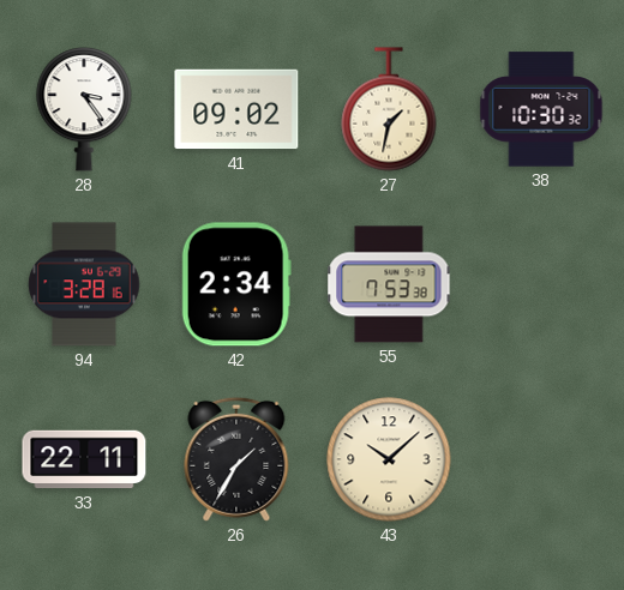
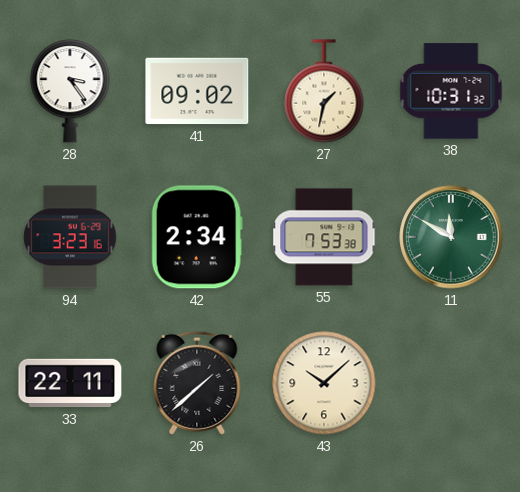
38: 10:30 -> 10:31
94: 3:28 -> 3:23
11: none -> 11:50
26: 1:35 -> 1:38
